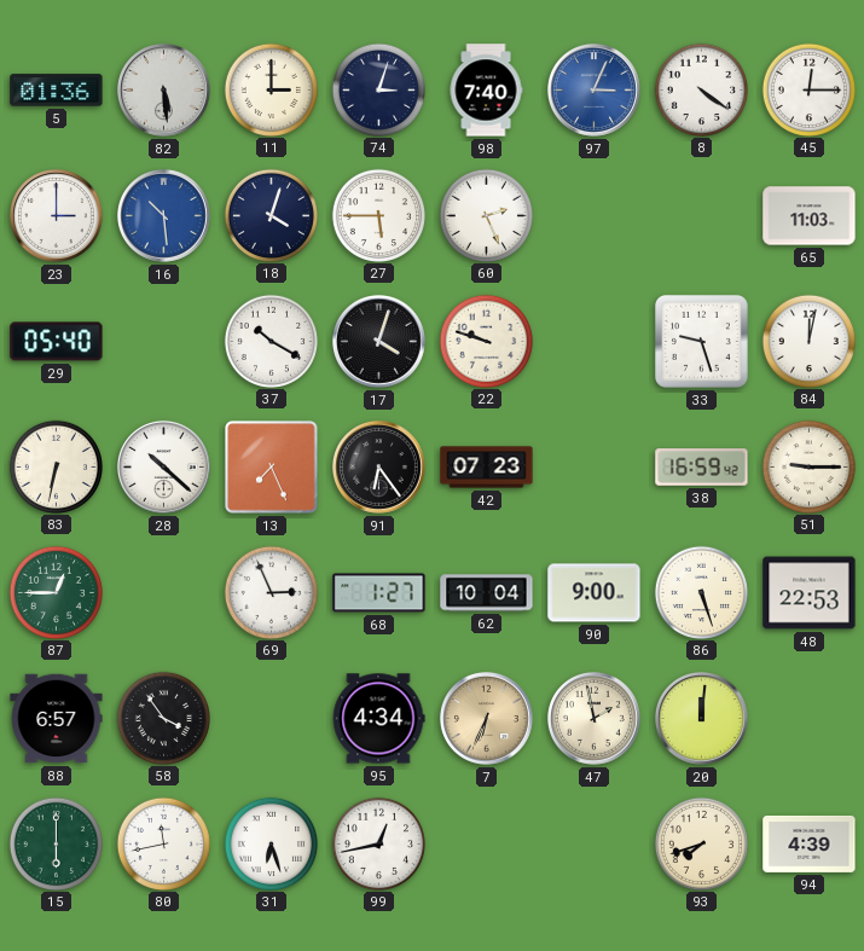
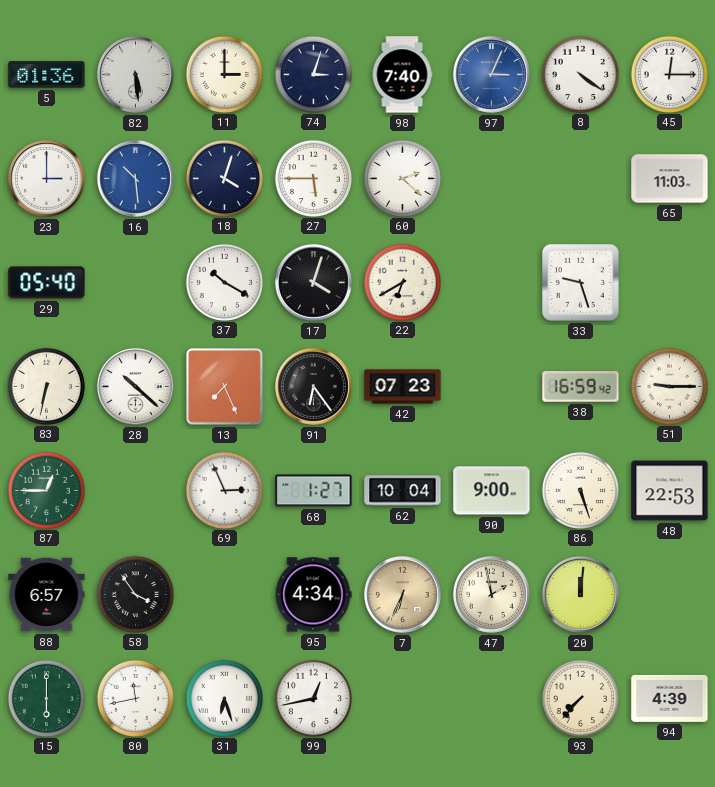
60: 2:26 -> 2:22
22: 9:48 -> 6:40
84: 12:02 -> none
93: 7:42 -> 7:37
